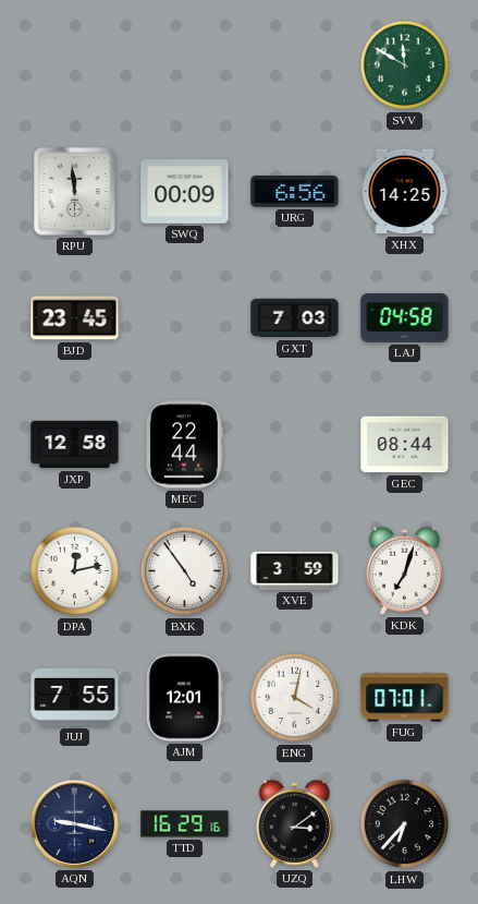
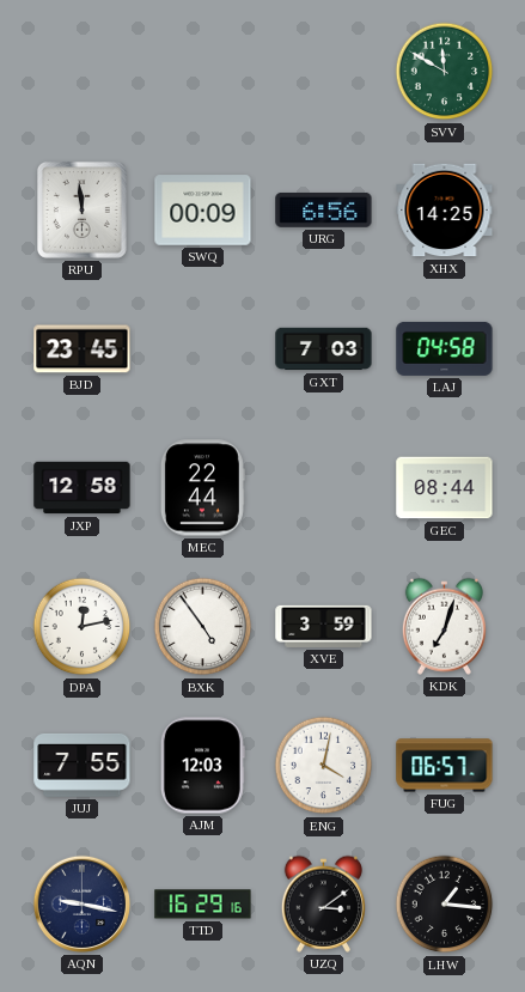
AJM: 12:01 -> 12:03
FUG: 07:01 -> 06:57
LHW: 6:37 -> 1:16
